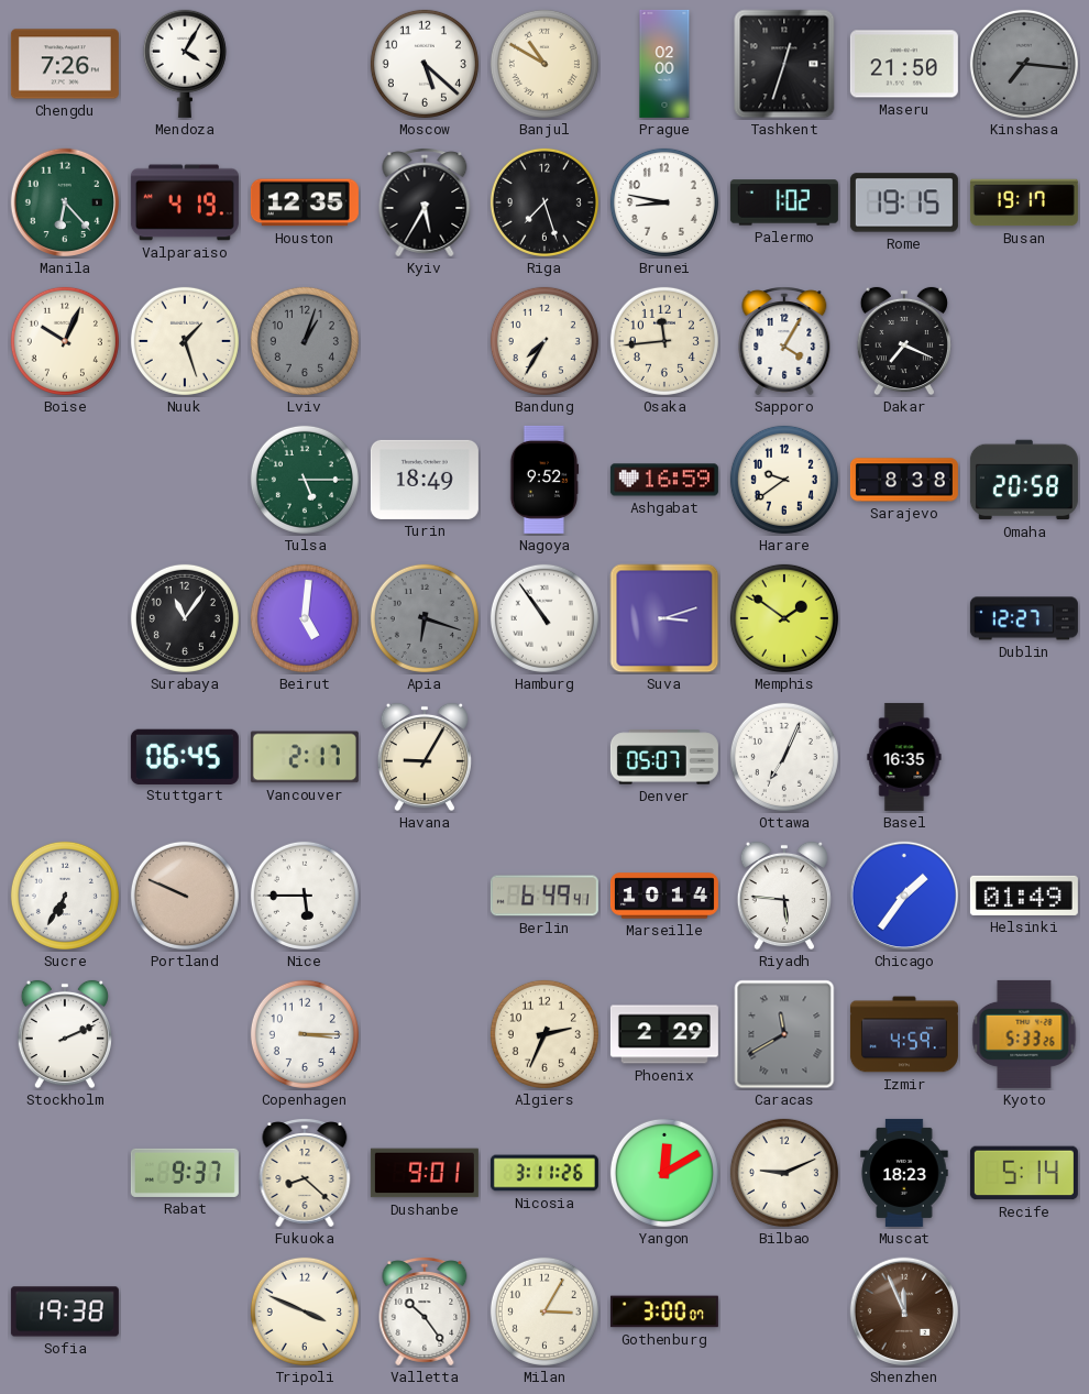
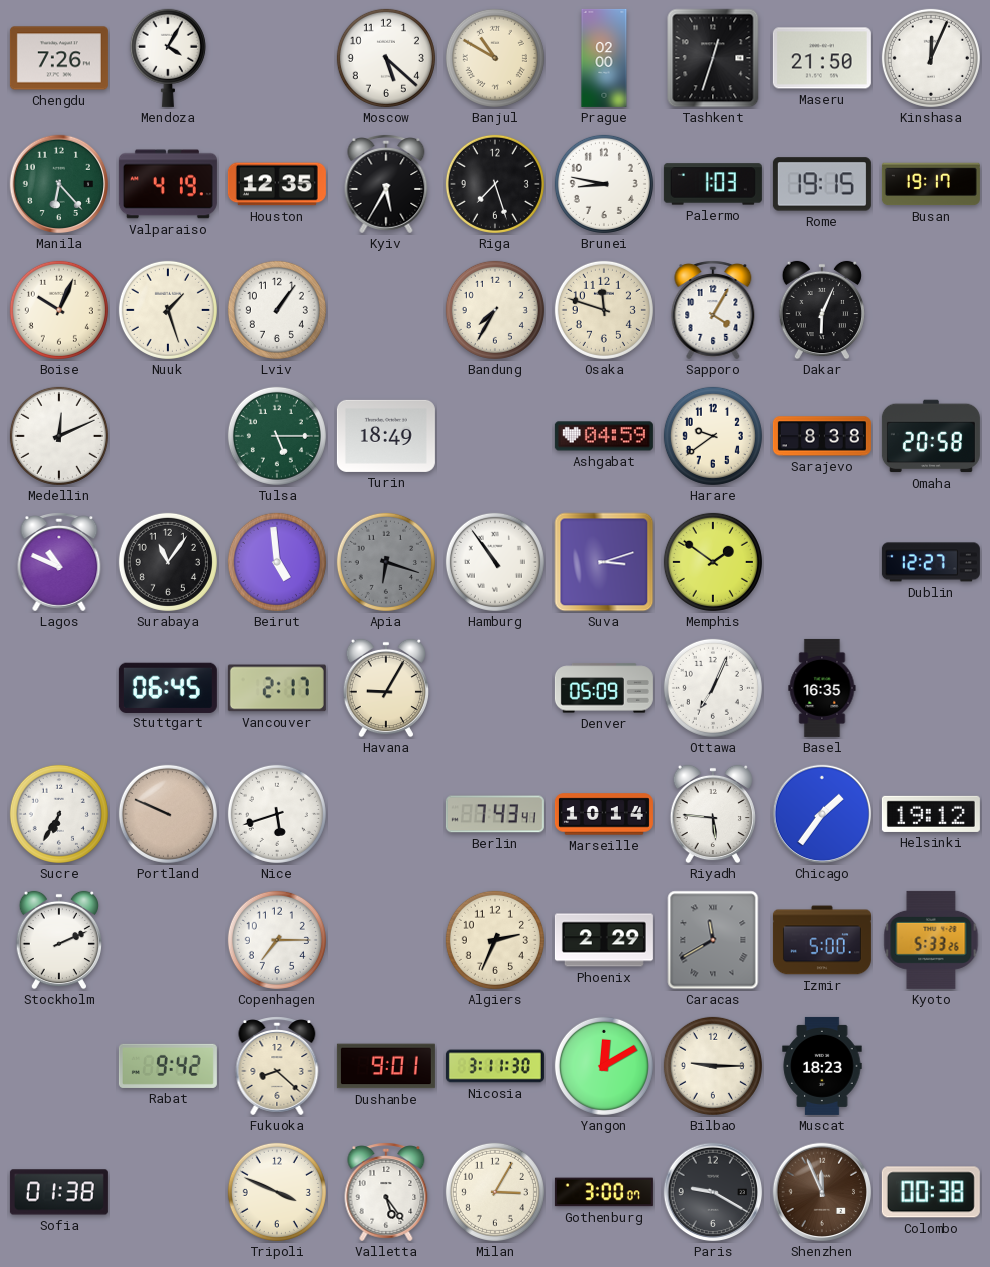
Kinshasa: 7:16 -> 12:04
Kinshasa dial: grey -> white
Palermo: 1:02 -> 1:03
Lviv: 1:03 -> 1:06
Lviv dial: grey -> white
Osaka: 11:44 -> 11:48
Dakar: 7:19 -> 6:04
Medellin: none -> 12:11
Nagoya: 9:52 -> none
Ashgabat: 16:59 -> 04:59
Lagos: none -> 10:49
Beirut: 5:01 -> 4:59
Denver: 05:07 -> 05:09
Nice: 5:45 -> 5:42
Berlin: 6:49 -> 7:43
Helsinki: 01:49 -> 19:12
Copenhagen: 3:15 -> 7:15
Izmir: 4:59 -> 5:00
Rabat: 9:37 -> 9:42
Nicosia: 3:11:26 -> 3:11:30
Bilbao: 9:11 -> 9:15
Recife: 5:14 -> none
Sofia: 19:38 -> 01:38
Valletta: 10:24 -> 5:24
Paris: none -> 9:20
Colombo: none -> 00:38
